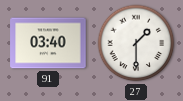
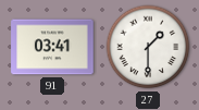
91: 03:40 -> 03:41
